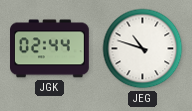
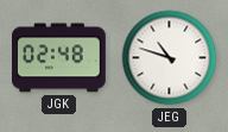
JGK: 02:44 -> 02:48
